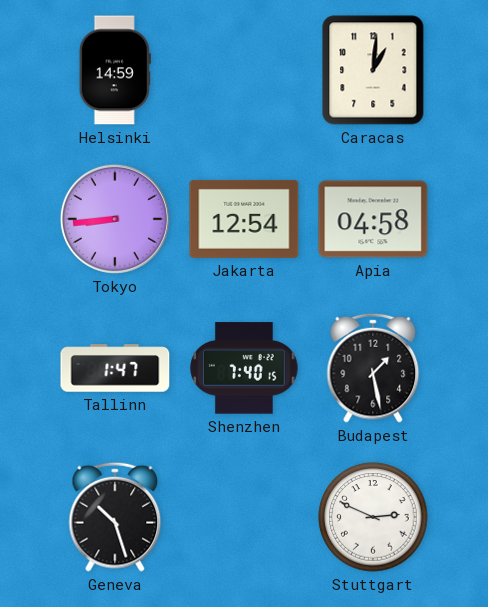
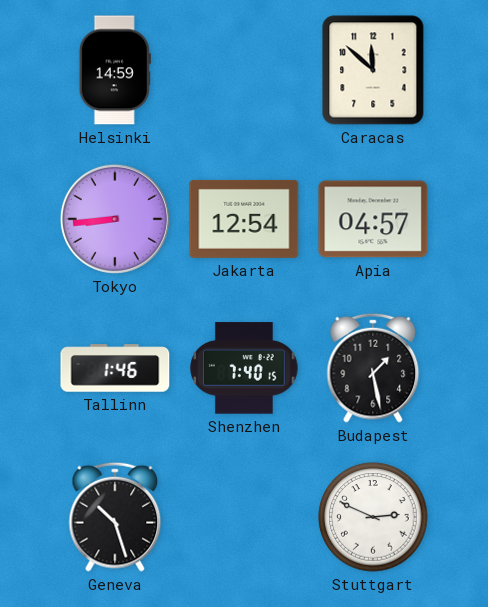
Caracas: 1:01 -> 11:52
Apia: 04:58 -> 04:57
Tallinn: 1:47 -> 1:46
